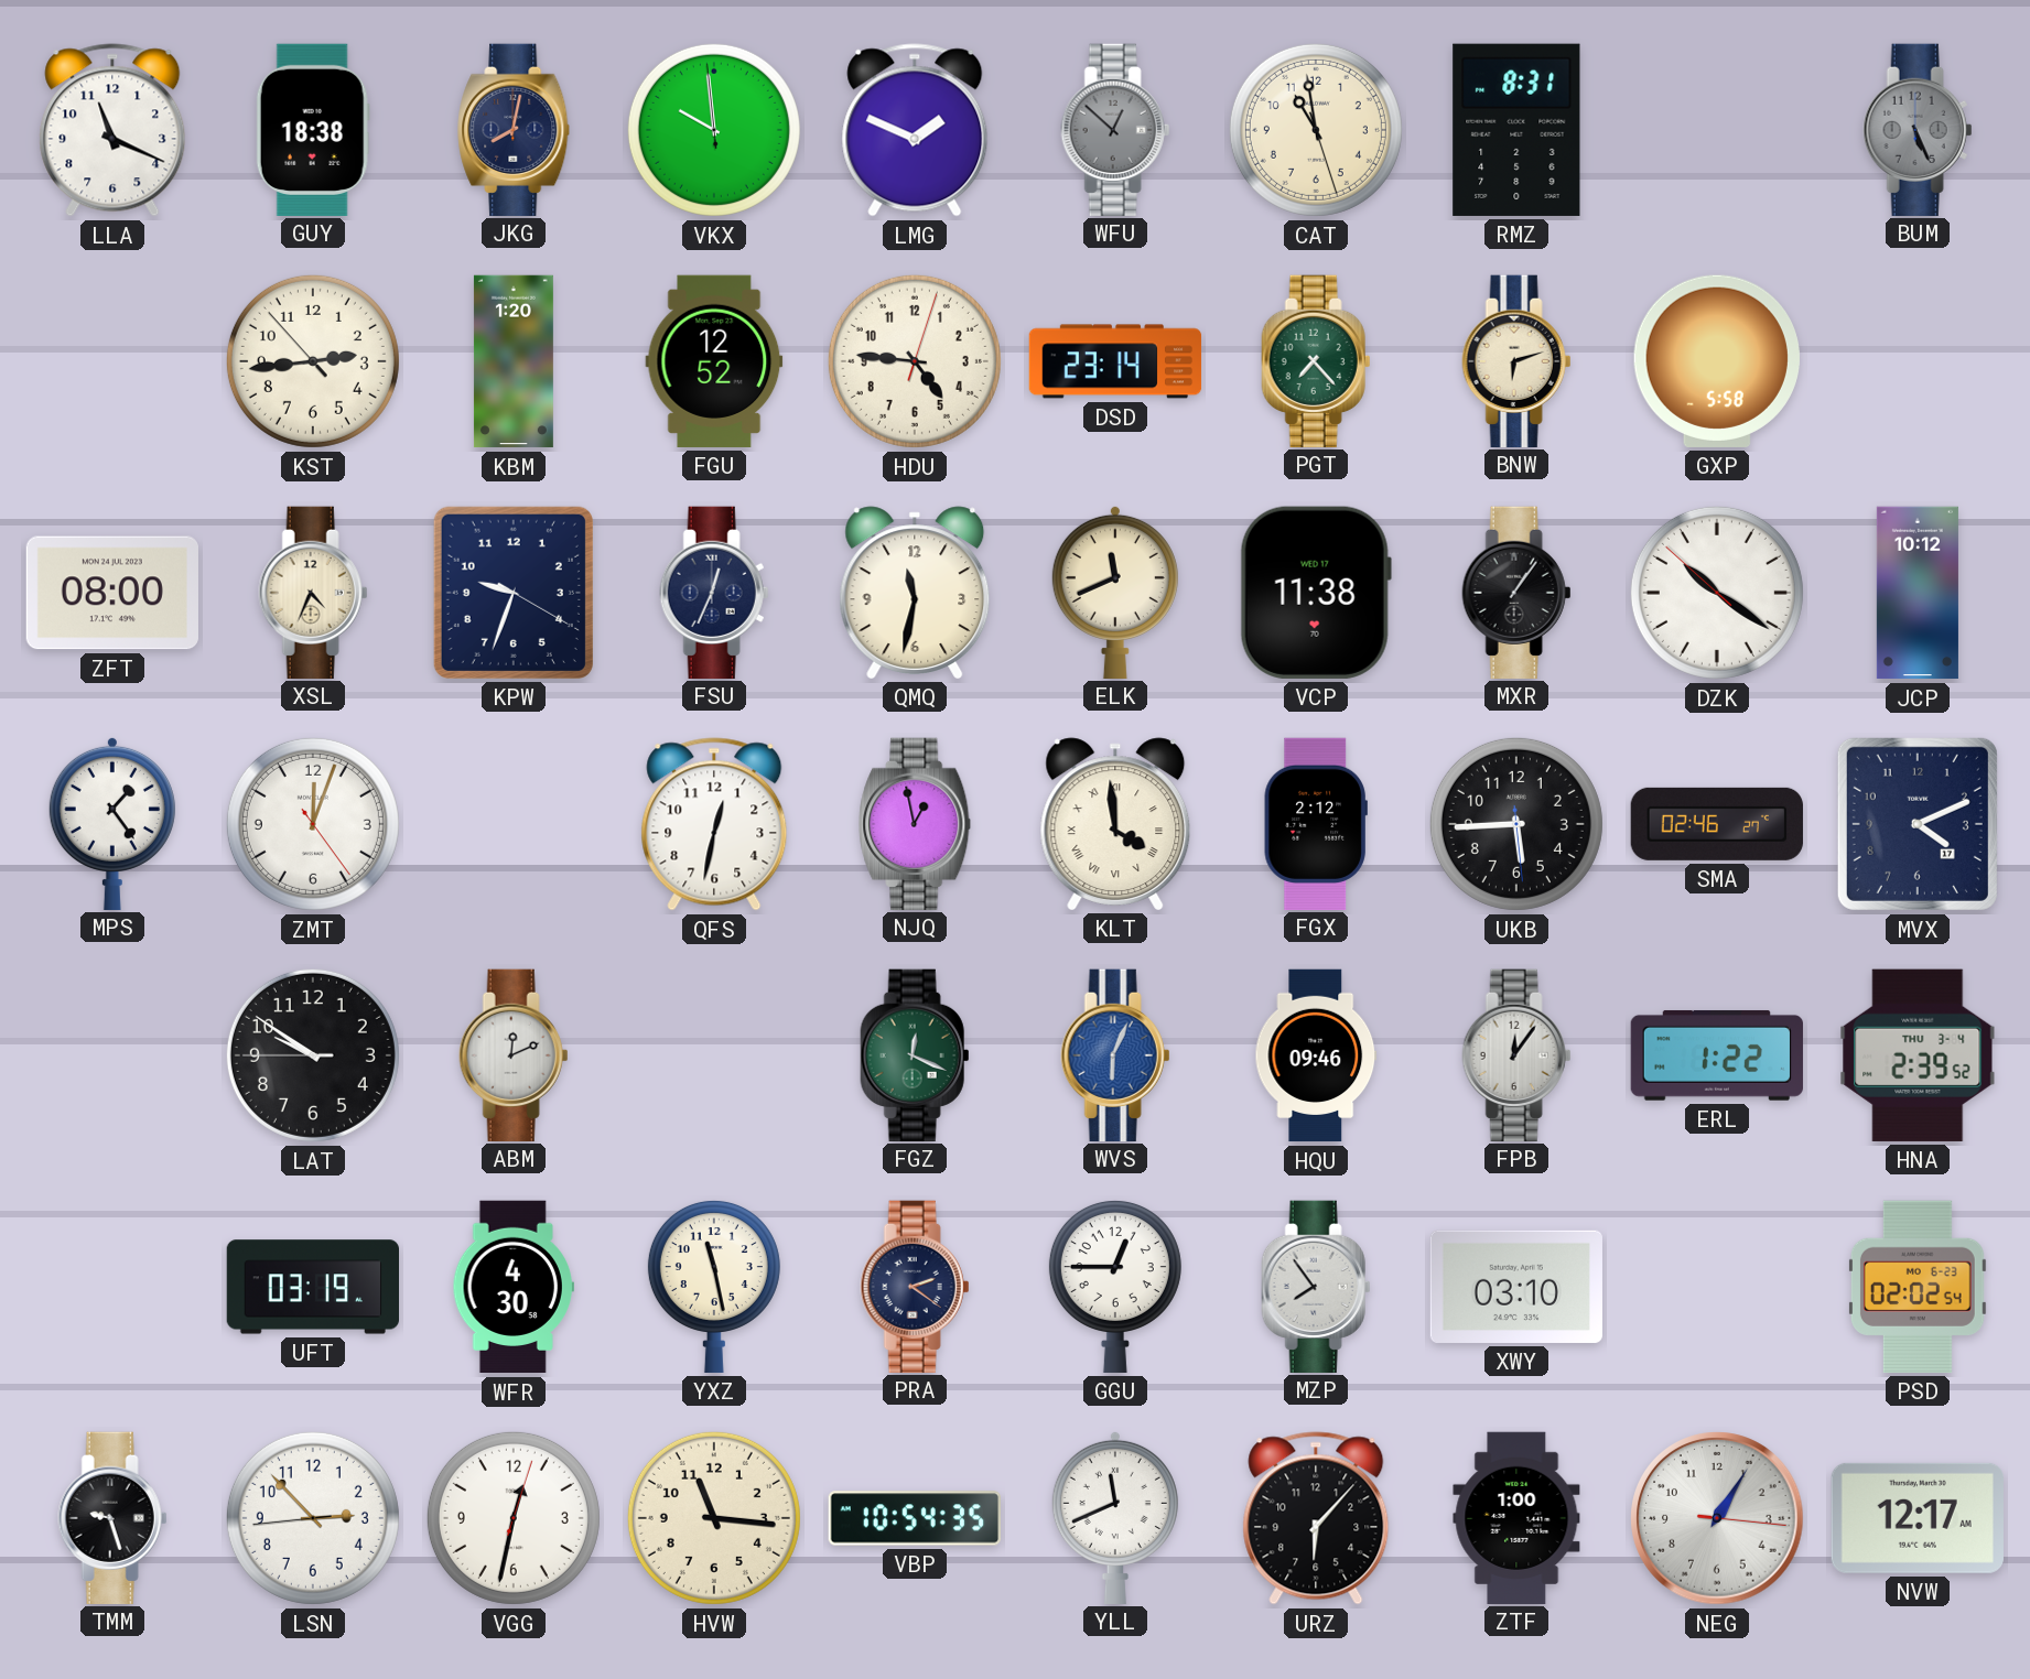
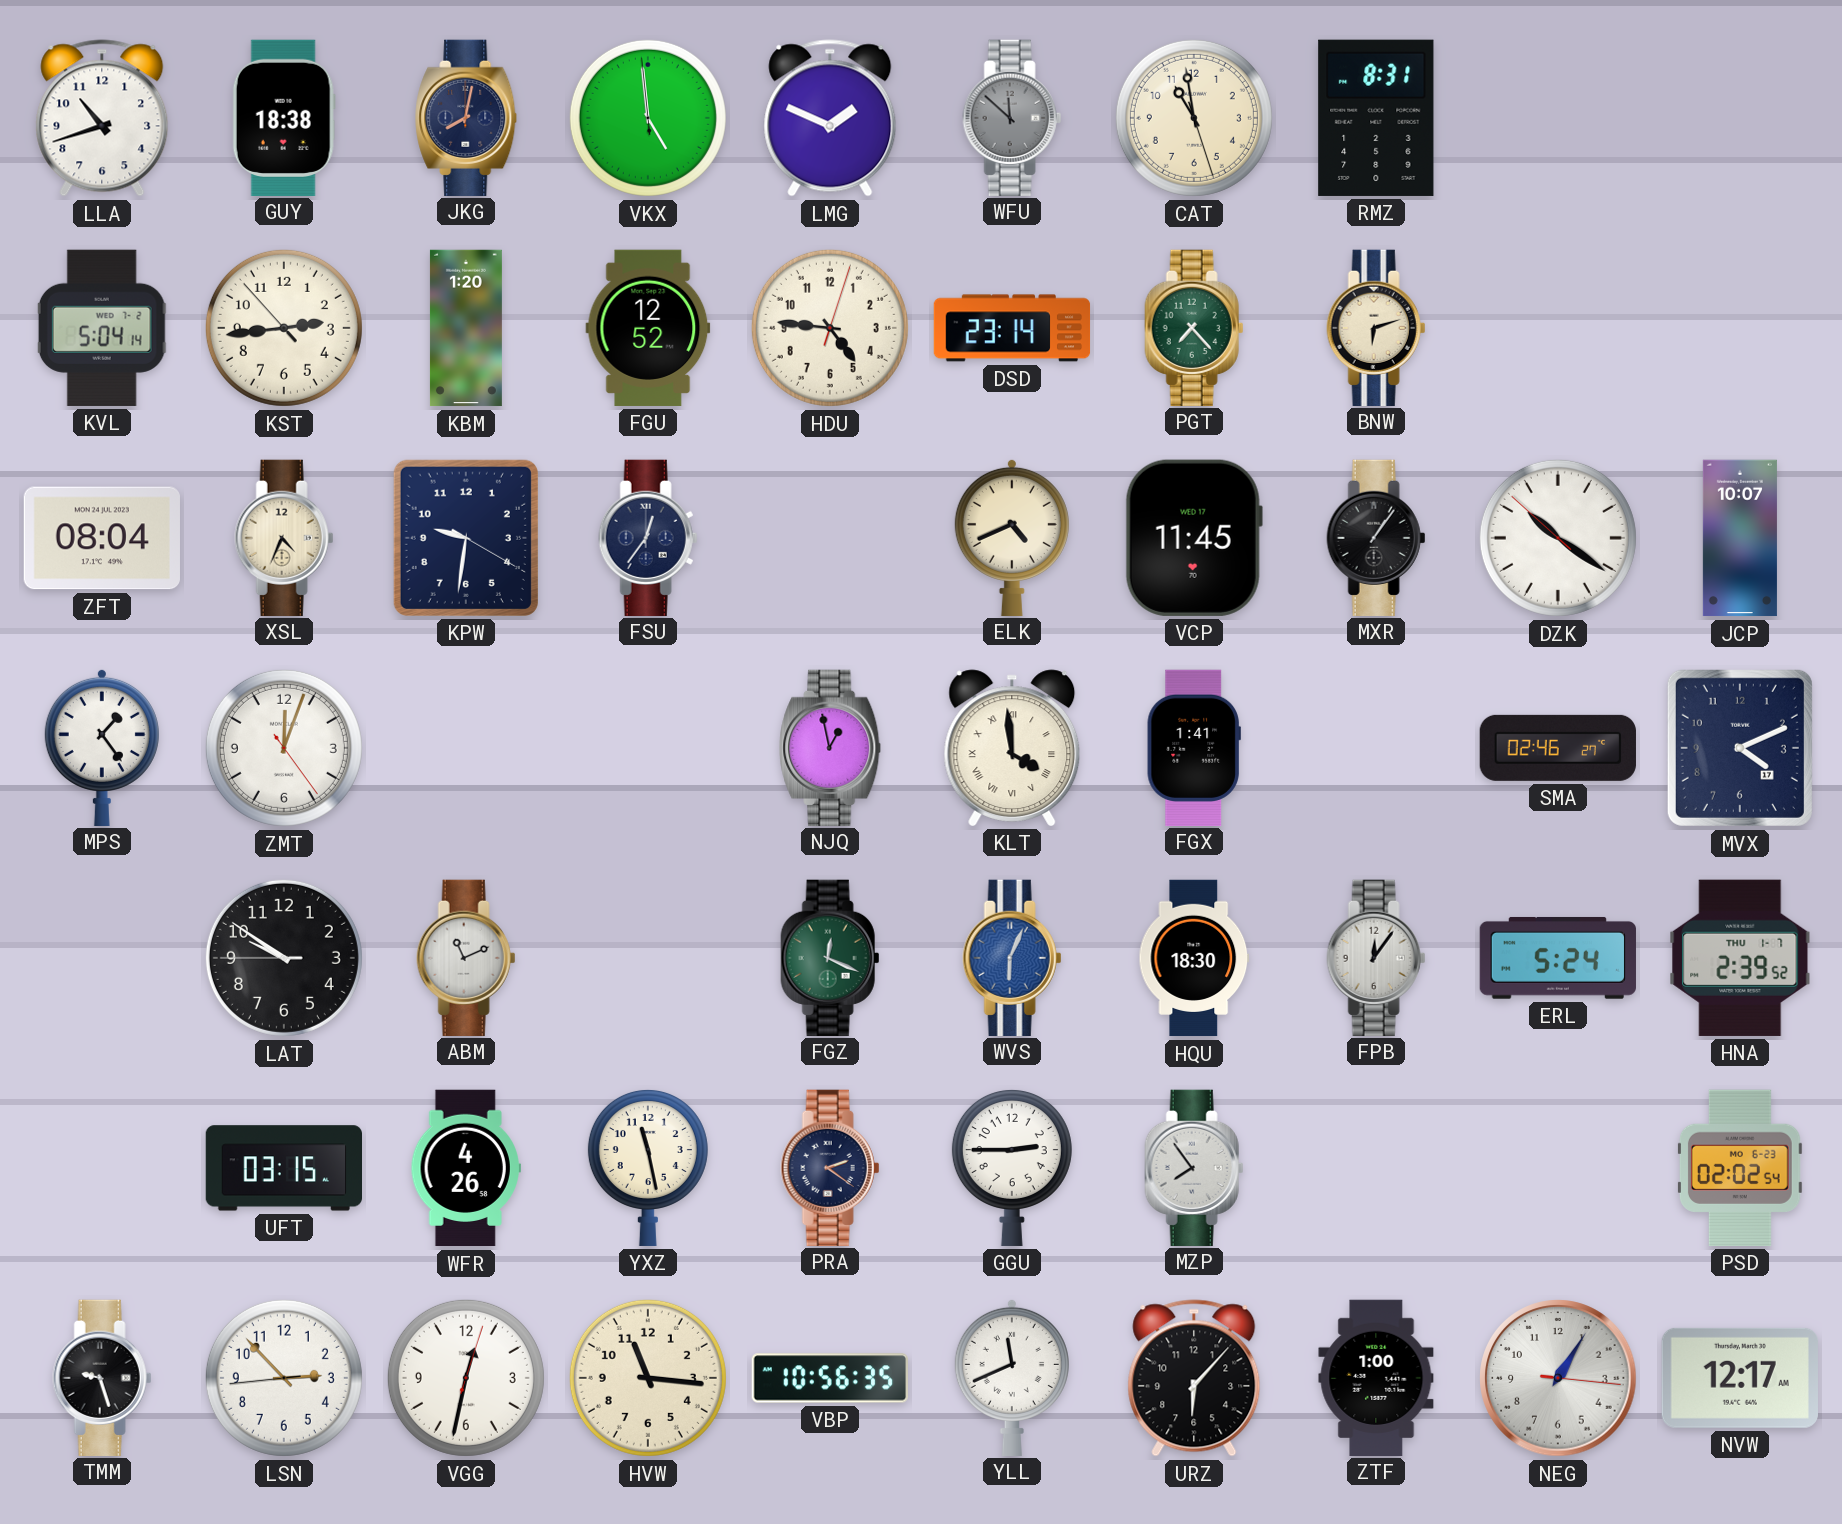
LLA: 11:19 -> 10:42
VKX: 9:58 -> 4:58
WFU: 12:52 -> 11:52
BUM: 5:26 -> none
KVL: none -> 5:04
GXP: 5:58 -> none
ZFT: 08:00 -> 08:04
KPW: 9:33 -> 9:31
FSU: 12:34 -> 12:36
QMQ: 11:32 -> none
ELK: 11:41 -> 4:41
VCP: 11:38 -> 11:45
JCP: 10:12 -> 10:07
QFS: 12:32 -> none
FGX: 2:12 -> 1:41
UKB: 5:44 -> none
ABM: 12:11 -> 11:11
HQU: 09:46 -> 18:30
ERL: 1:22 -> 5:24
HNA date: THU 3-4 -> THU 1-7
UFT: 03:19 -> 03:15
WFR: 4:30 -> 4:26
GGU: 12:45 -> 2:45
XWY: 03:10 -> none
VBP: 10:54 -> 10:56
